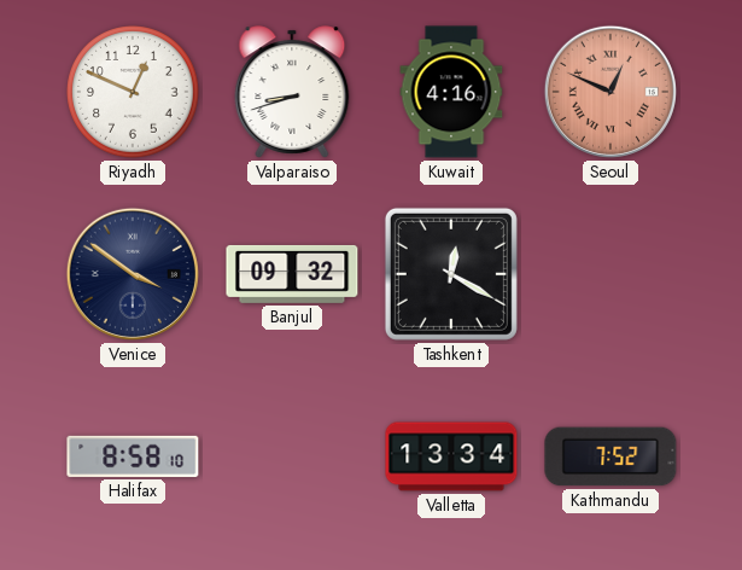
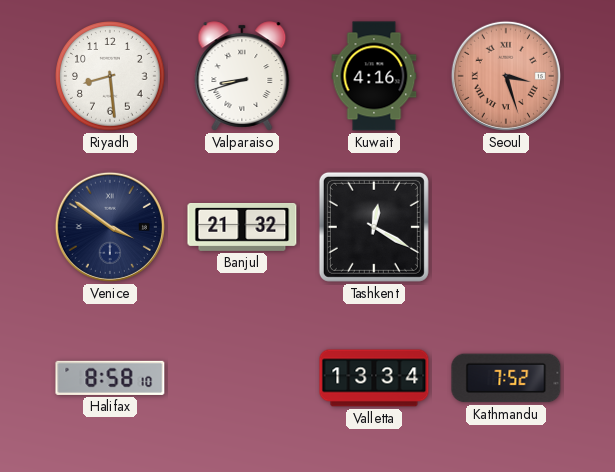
Riyadh: 12:49 -> 8:29
Seoul: 12:49 -> 3:27
Banjul: 09:32 -> 21:32
